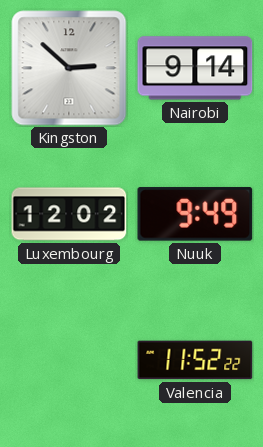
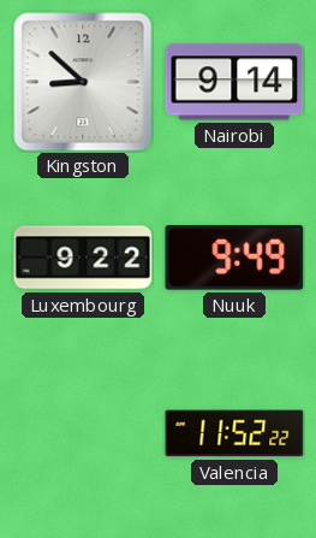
Kingston: 2:52 -> 8:52
Luxembourg: 12:02 -> 9:22
